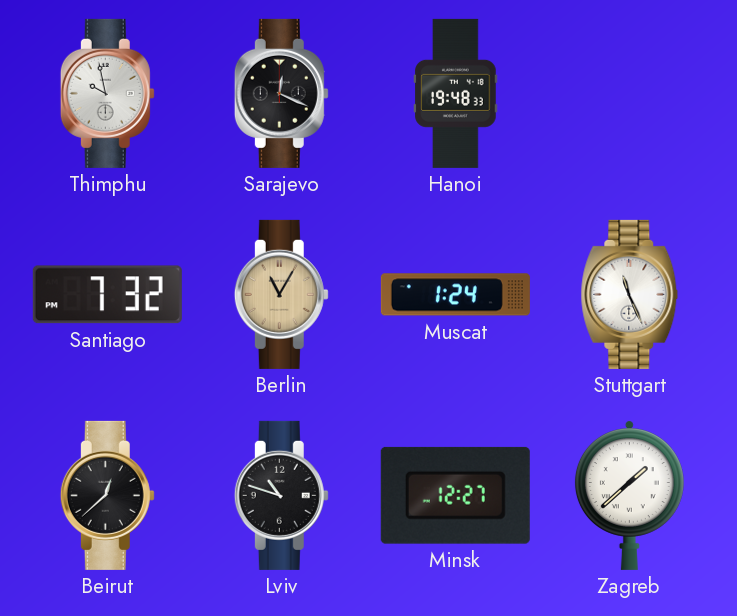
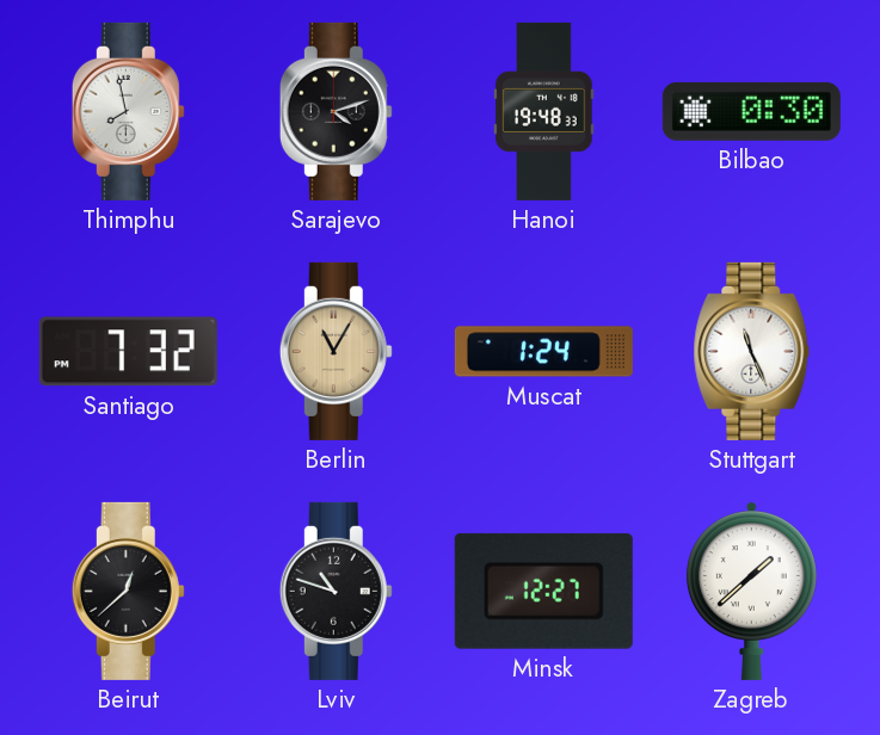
Thimphu: 9:58 -> 7:58
Sarajevo: 12:19 -> 4:12
Bilbao: none -> 0:30
